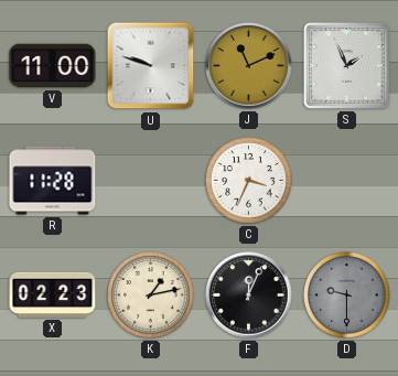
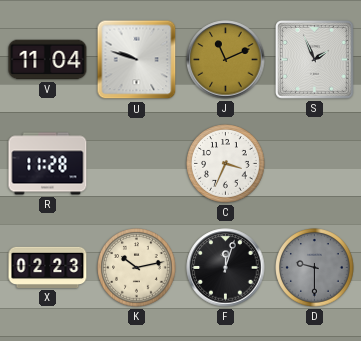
V: 11:00 -> 11:04
K: 1:13 -> 10:13
F: 12:04 -> 12:03
